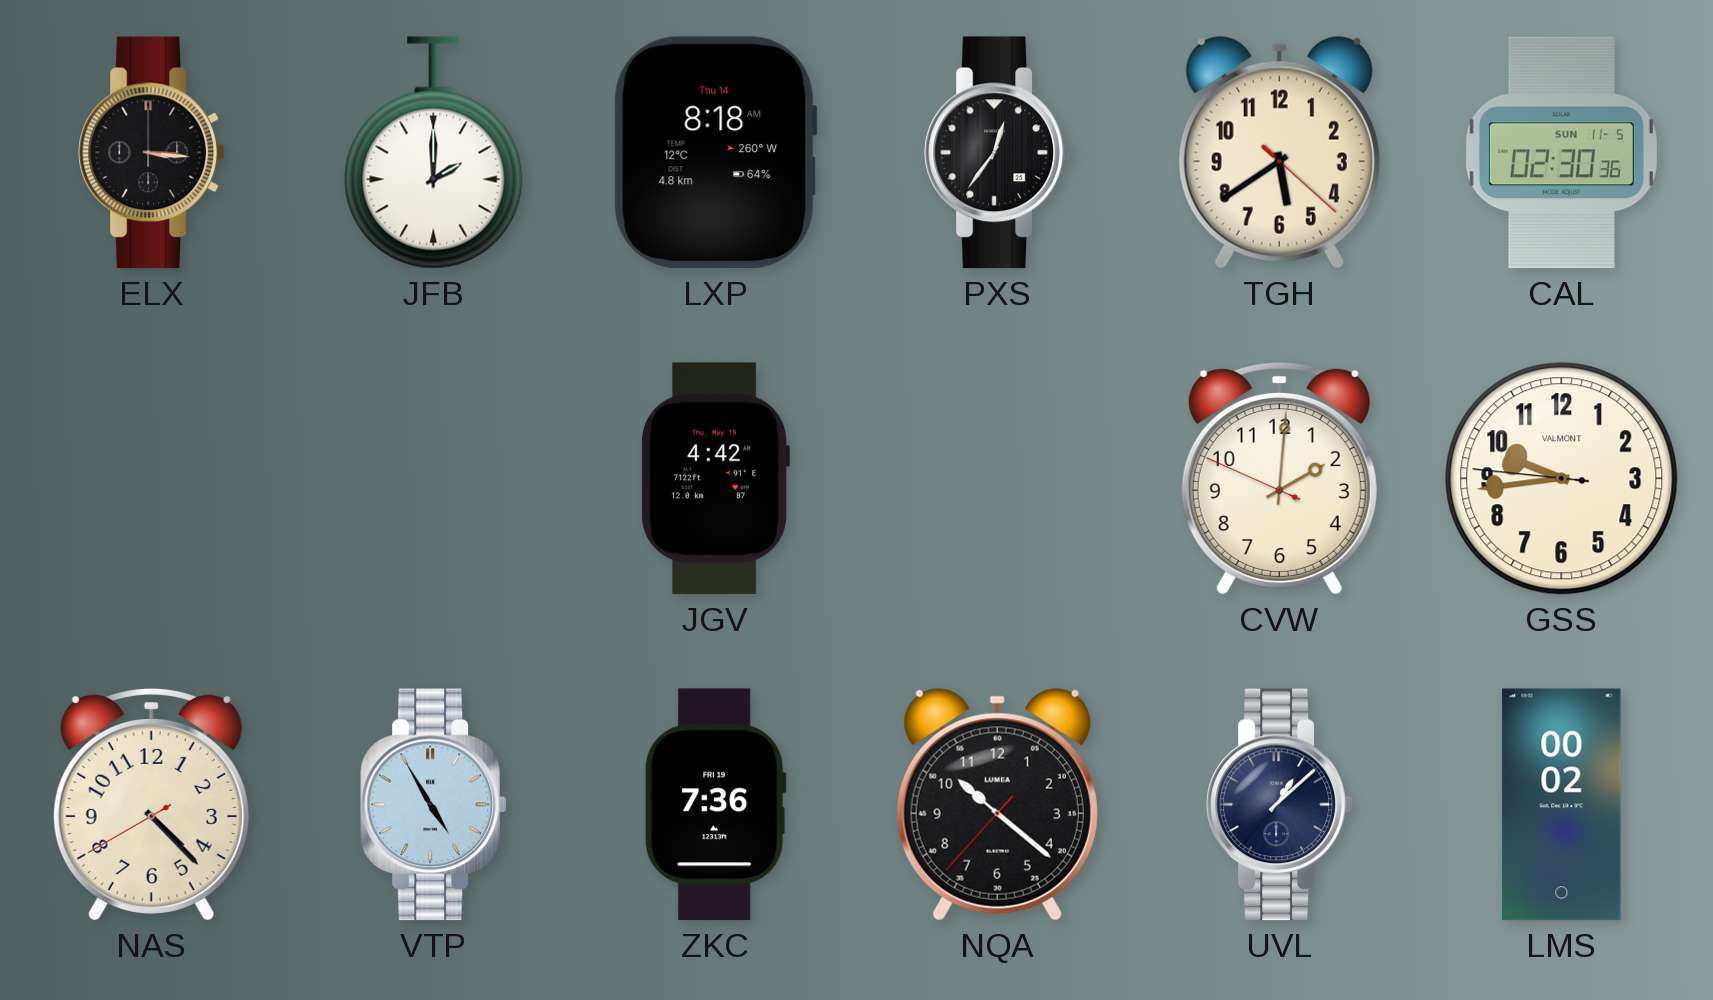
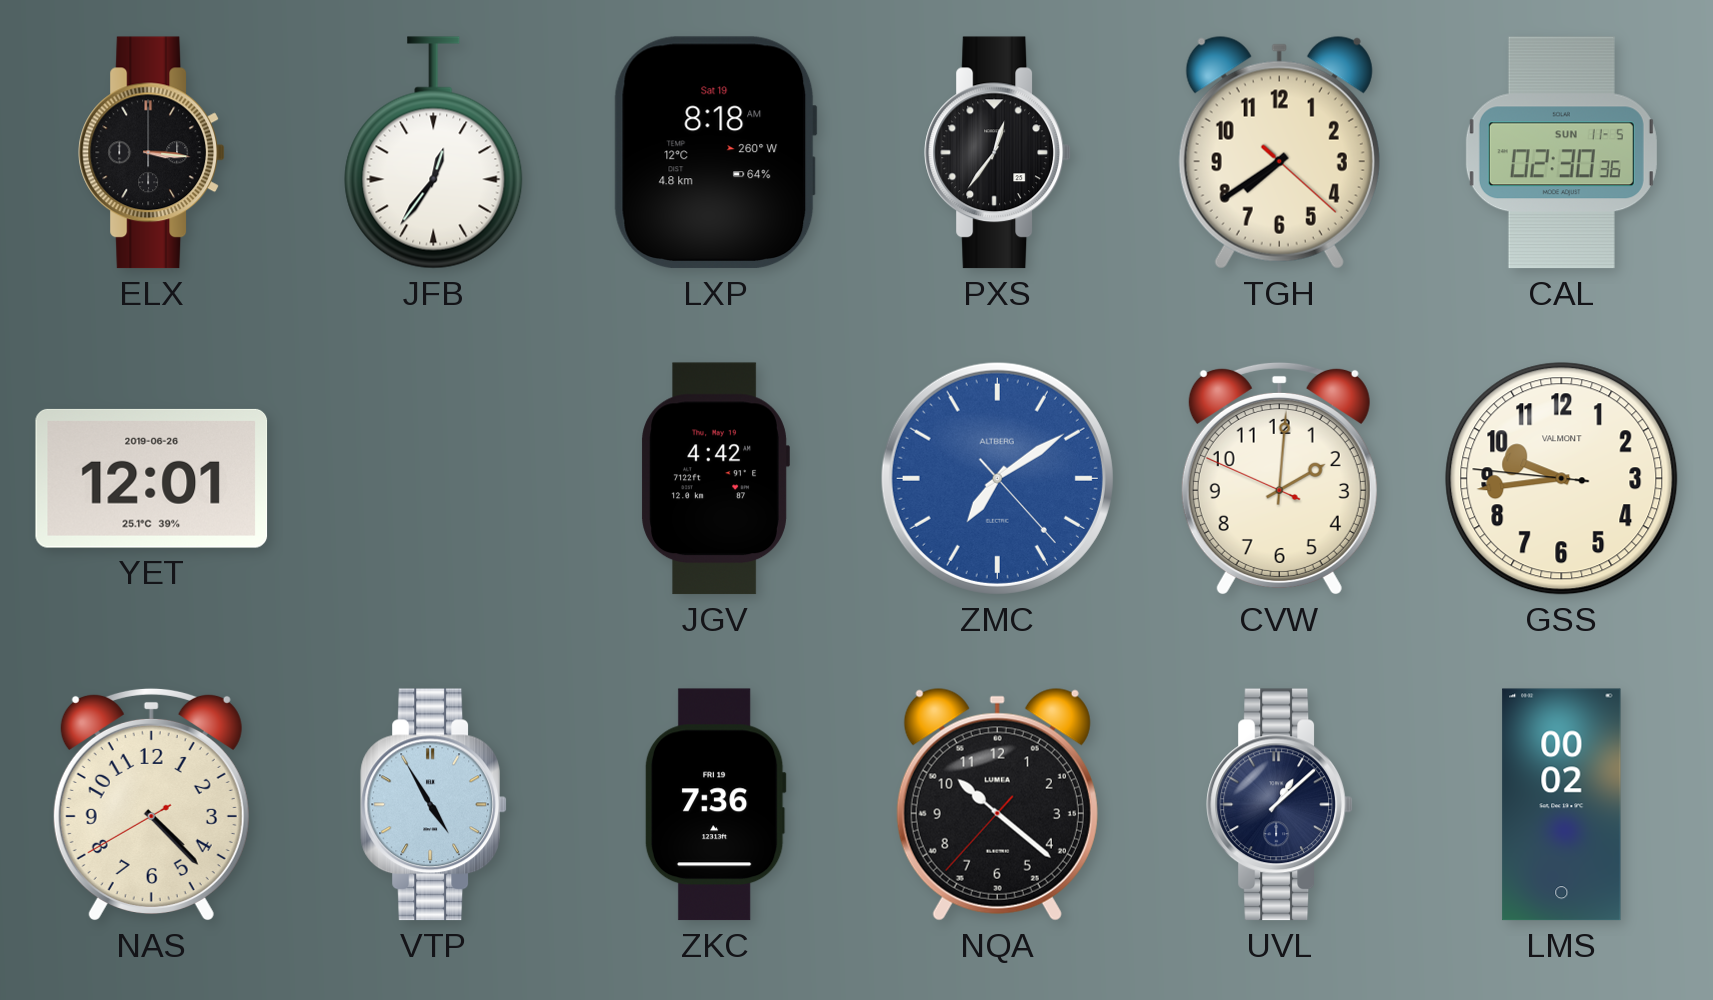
JFB: 2:00 -> 12:36
LXP date: Thu 14 -> Sat 19
TGH: 5:39 -> 7:39
YET: none -> 12:01
ZMC: none -> 7:09
